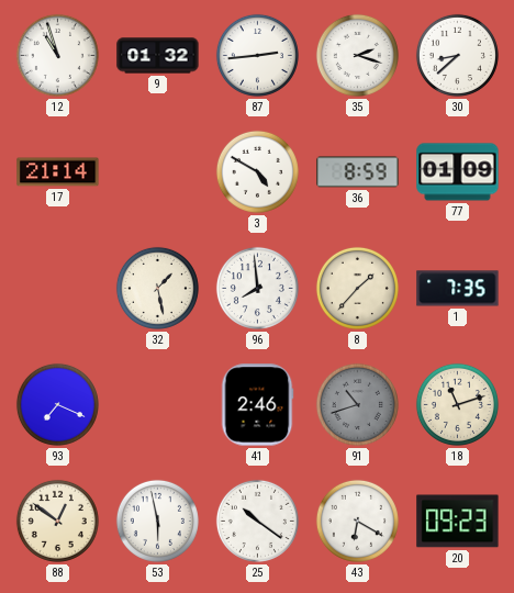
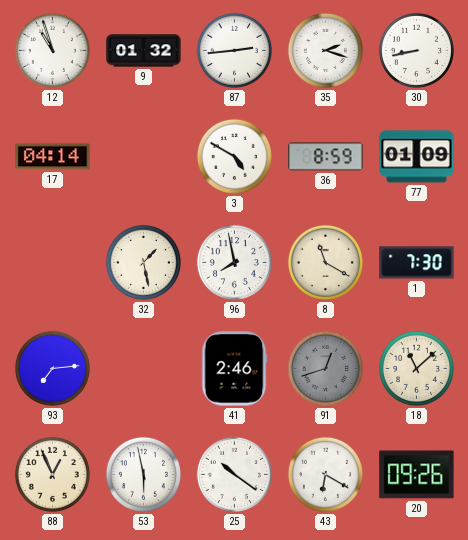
30: 8:38 -> 8:43
17: 21:14 -> 04:14
96: 7:59 -> 7:58
8: 1:37 -> 11:20
1: 7:35 -> 7:30
93: 7:19 -> 7:14
91: 10:42 -> 12:42
18: 11:12 -> 11:08
88: 12:51 -> 12:56
20: 09:23 -> 09:26
